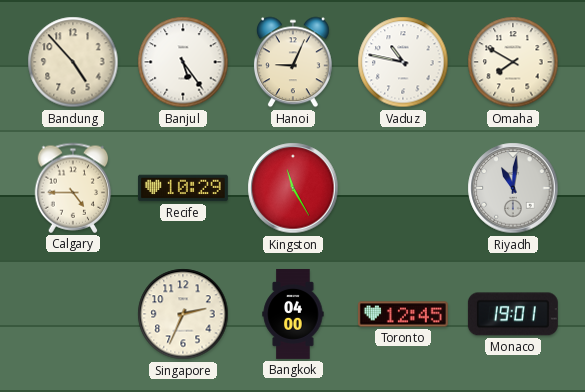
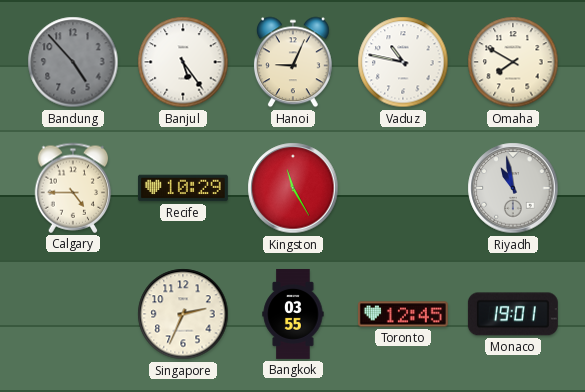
Bandung dial: cream -> grey
Riyadh: 11:01 -> 10:58
Bangkok: 04:00 -> 03:55
